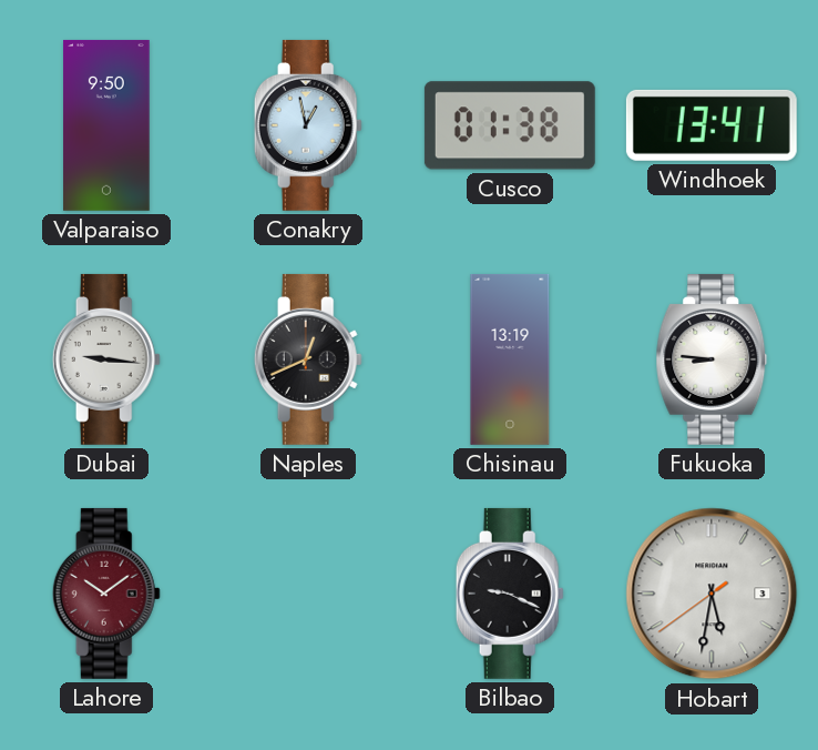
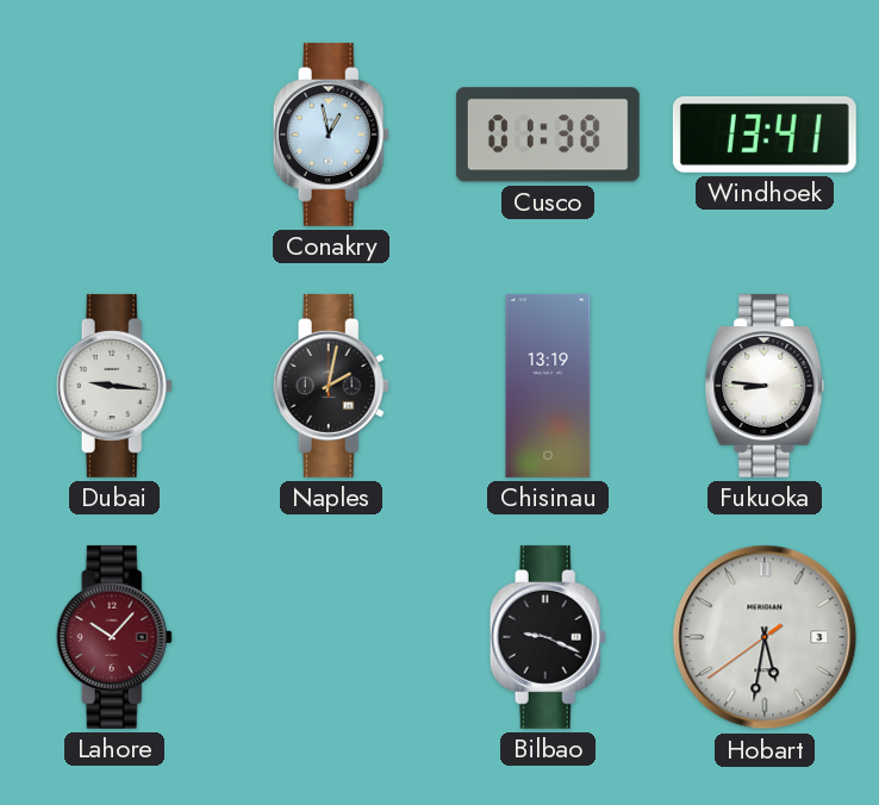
Valparaiso: 9:50 -> none
Naples: 12:41 -> 2:02
Lahore: 10:09 -> 10:07
